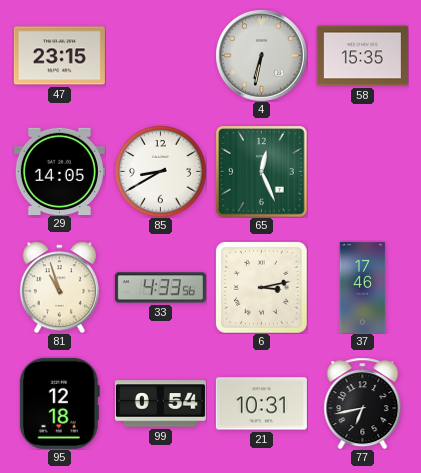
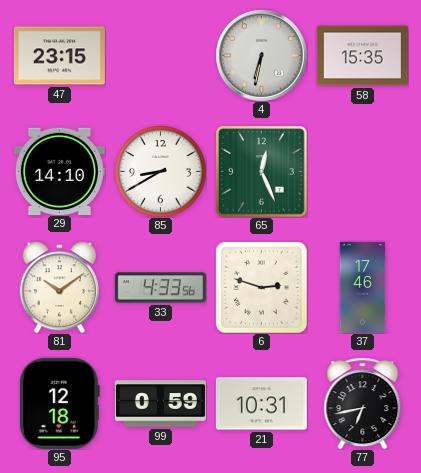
29: 14:05 -> 14:10
81: 10:57 -> 10:09
6: 3:13 -> 2:48
99: 0:54 -> 0:59
